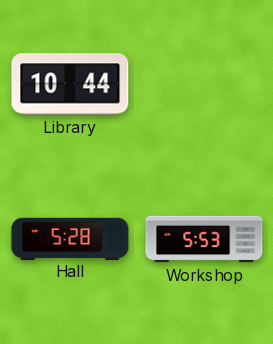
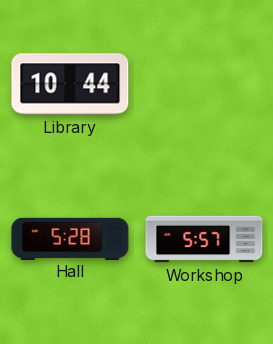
Workshop: 5:53 -> 5:57
